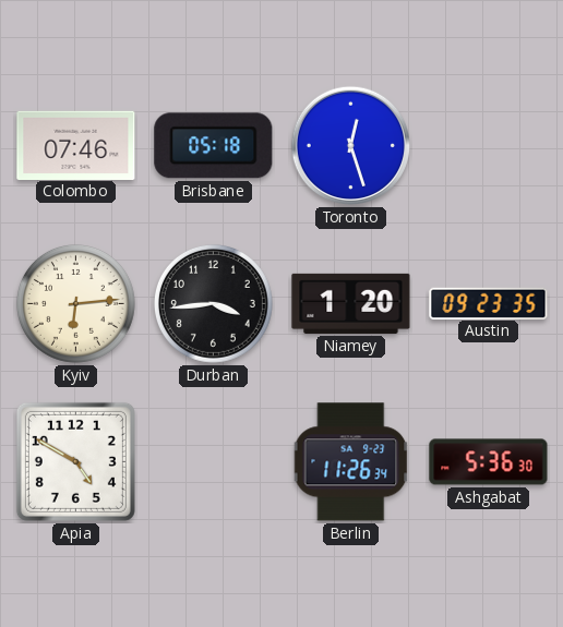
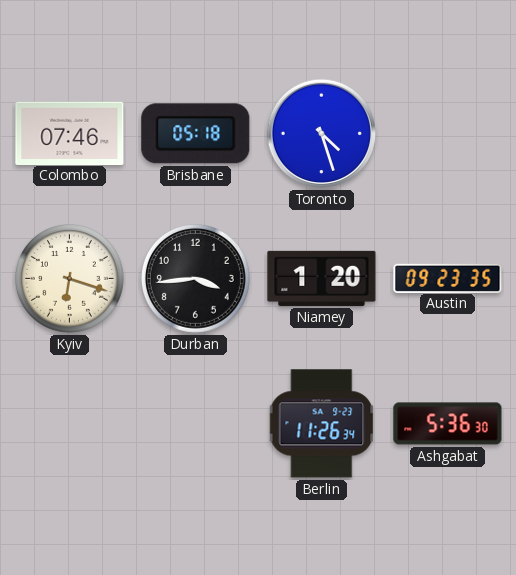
Toronto: 12:27 -> 4:27
Kyiv: 6:14 -> 6:18
Apia: 4:50 -> none
